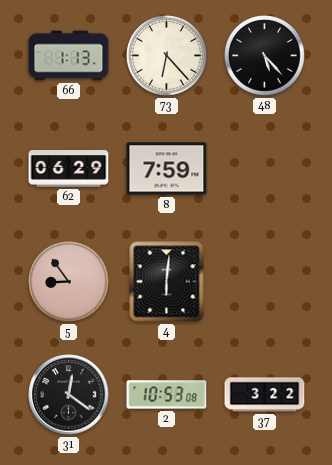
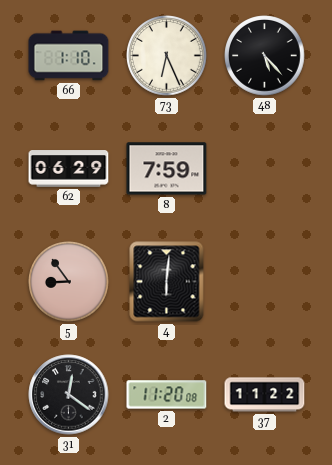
66: 1:13 -> 1:10
73: 6:23 -> 6:26
2: 10:53 -> 11:20
37: 3:22 -> 11:22
